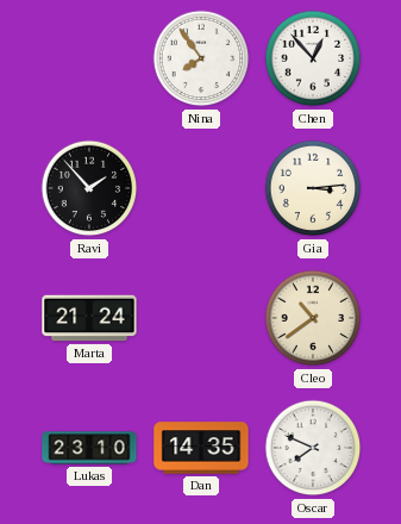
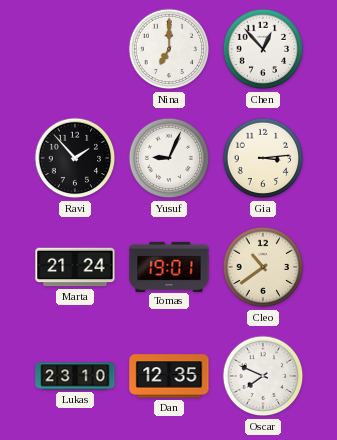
Nina: 7:54 -> 7:00
Yusuf: none -> 9:04
Tomas: none -> 19:01
Dan: 14:35 -> 12:35
